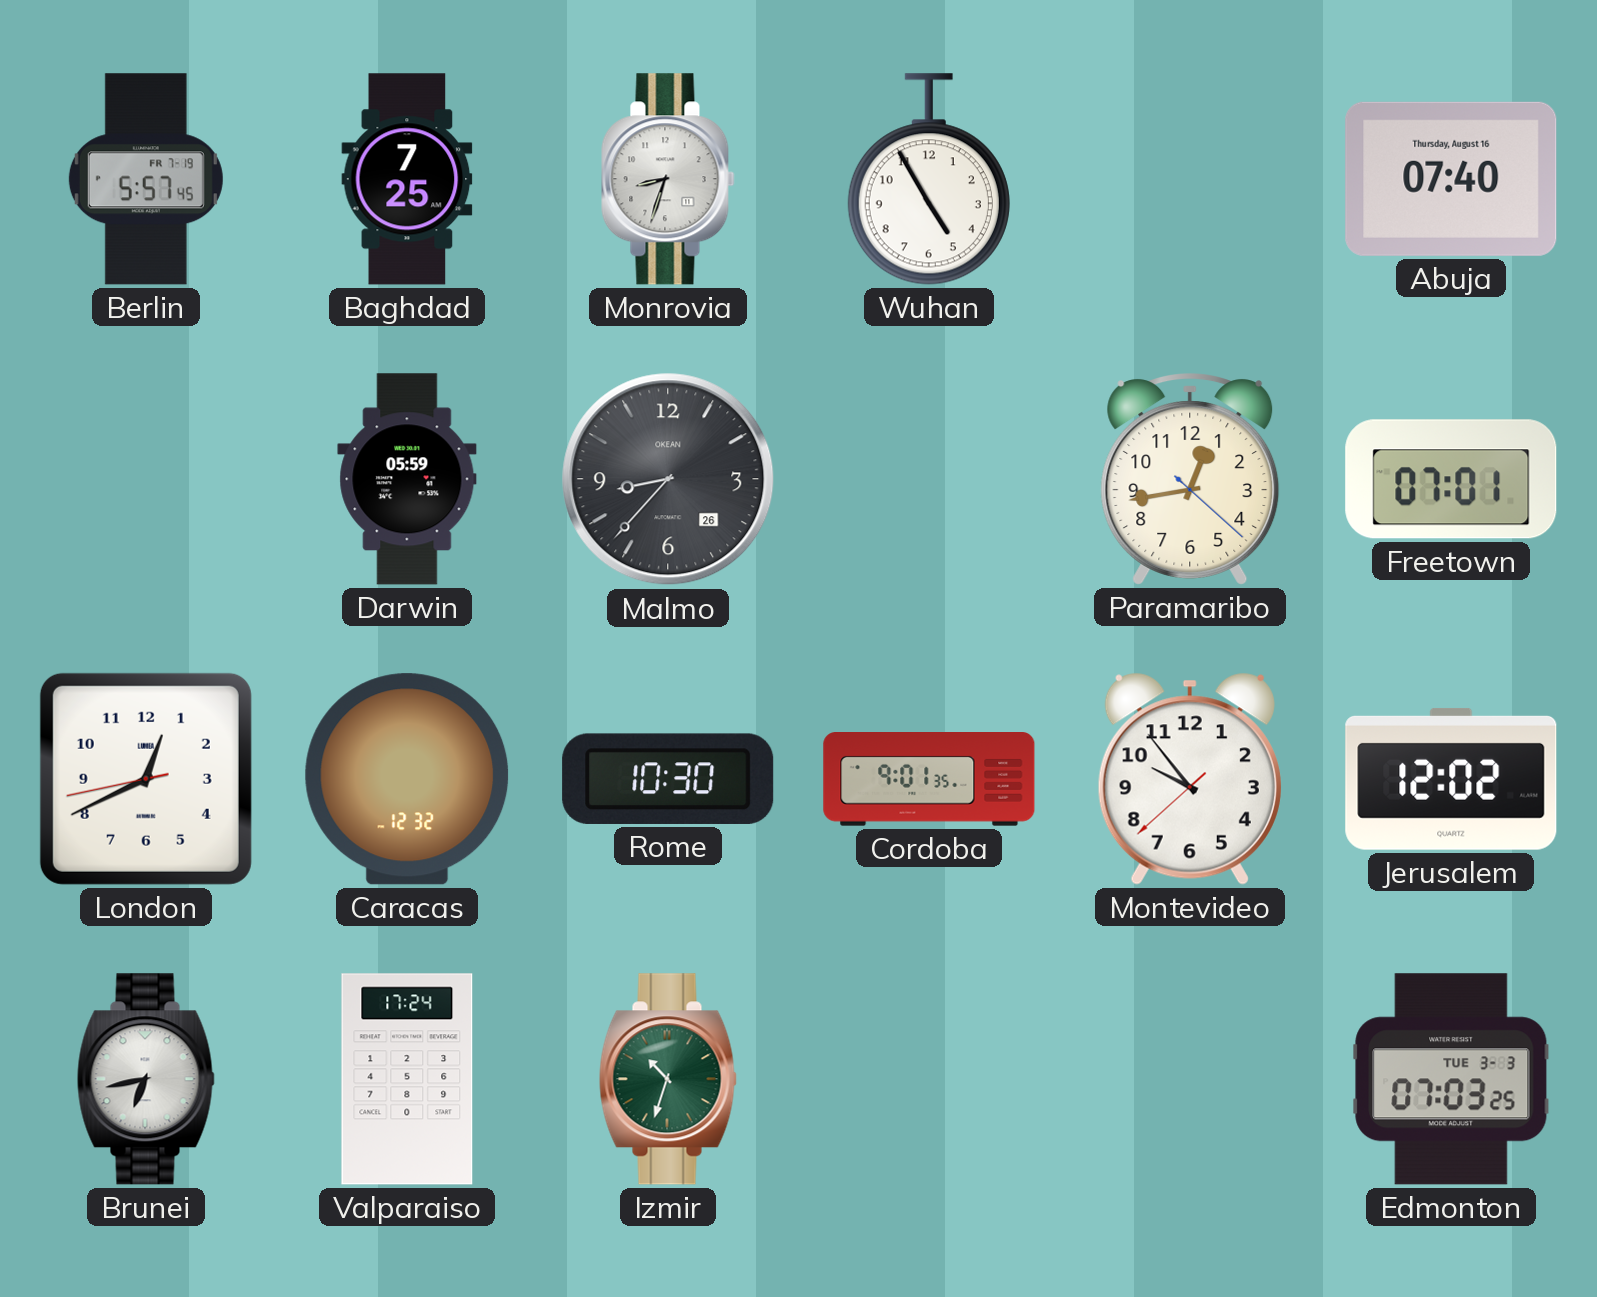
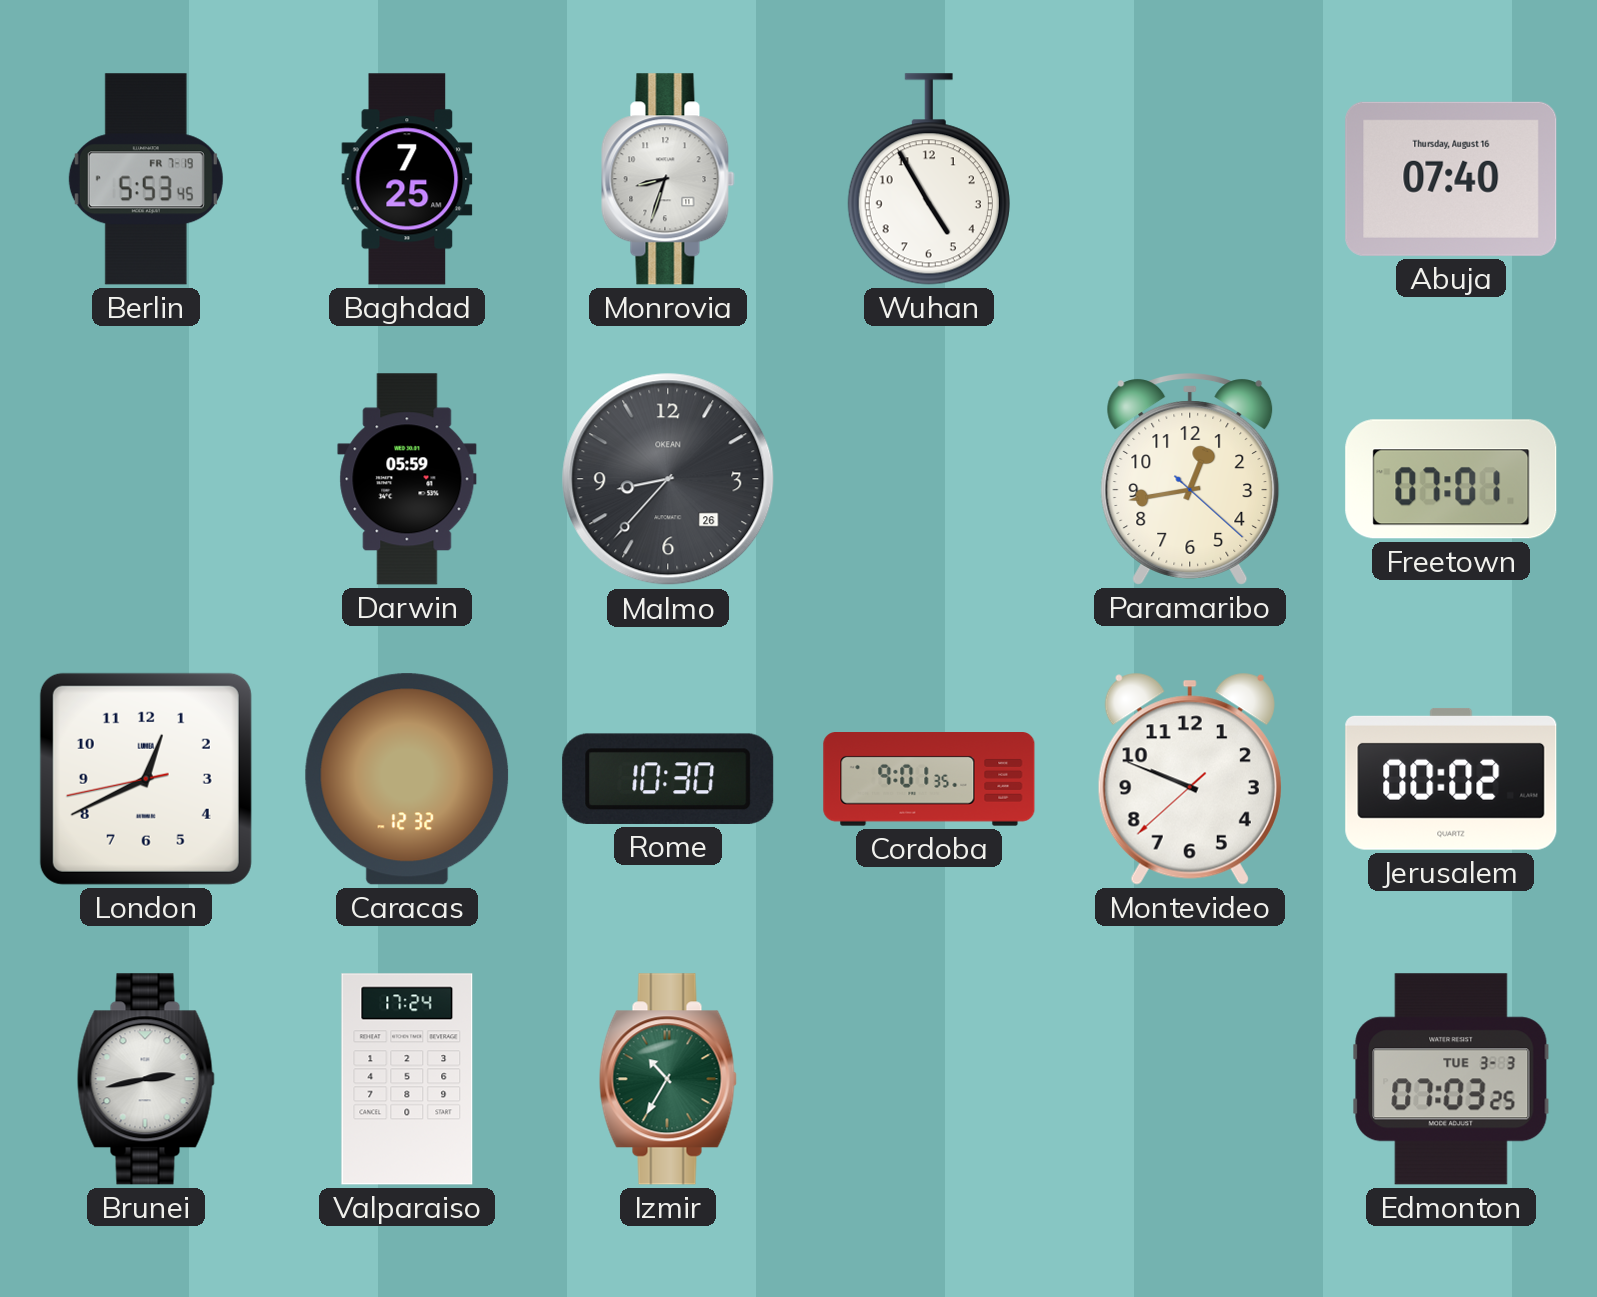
Berlin: 5:57 -> 5:53
Montevideo: 9:53 -> 9:48
Jerusalem: 12:02 -> 00:02
Brunei: 6:43 -> 2:43
Izmir: 10:33 -> 10:35
